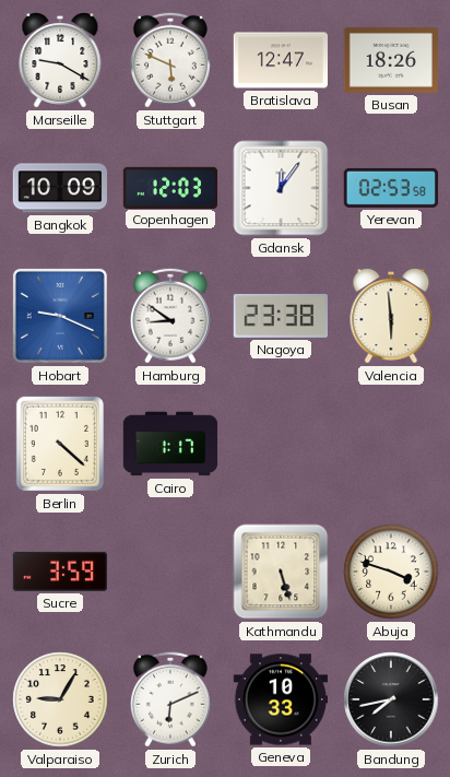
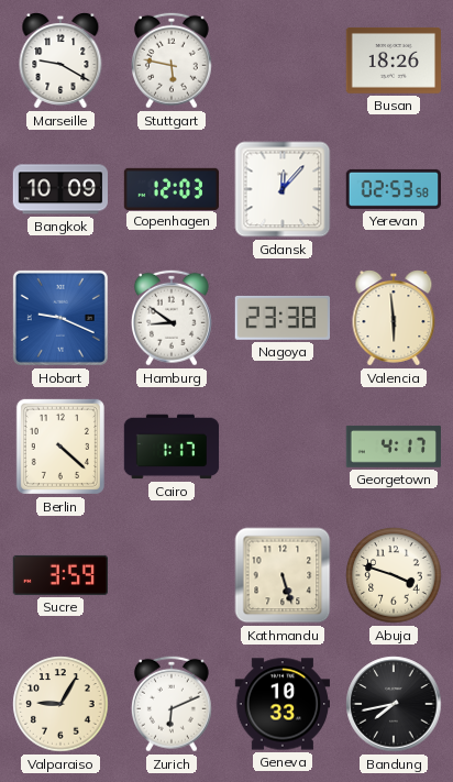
Stuttgart: 5:49 -> 5:47
Bratislava: 12:47 -> none
Gdansk: 12:06 -> 12:07
Georgetown: none -> 4:17
